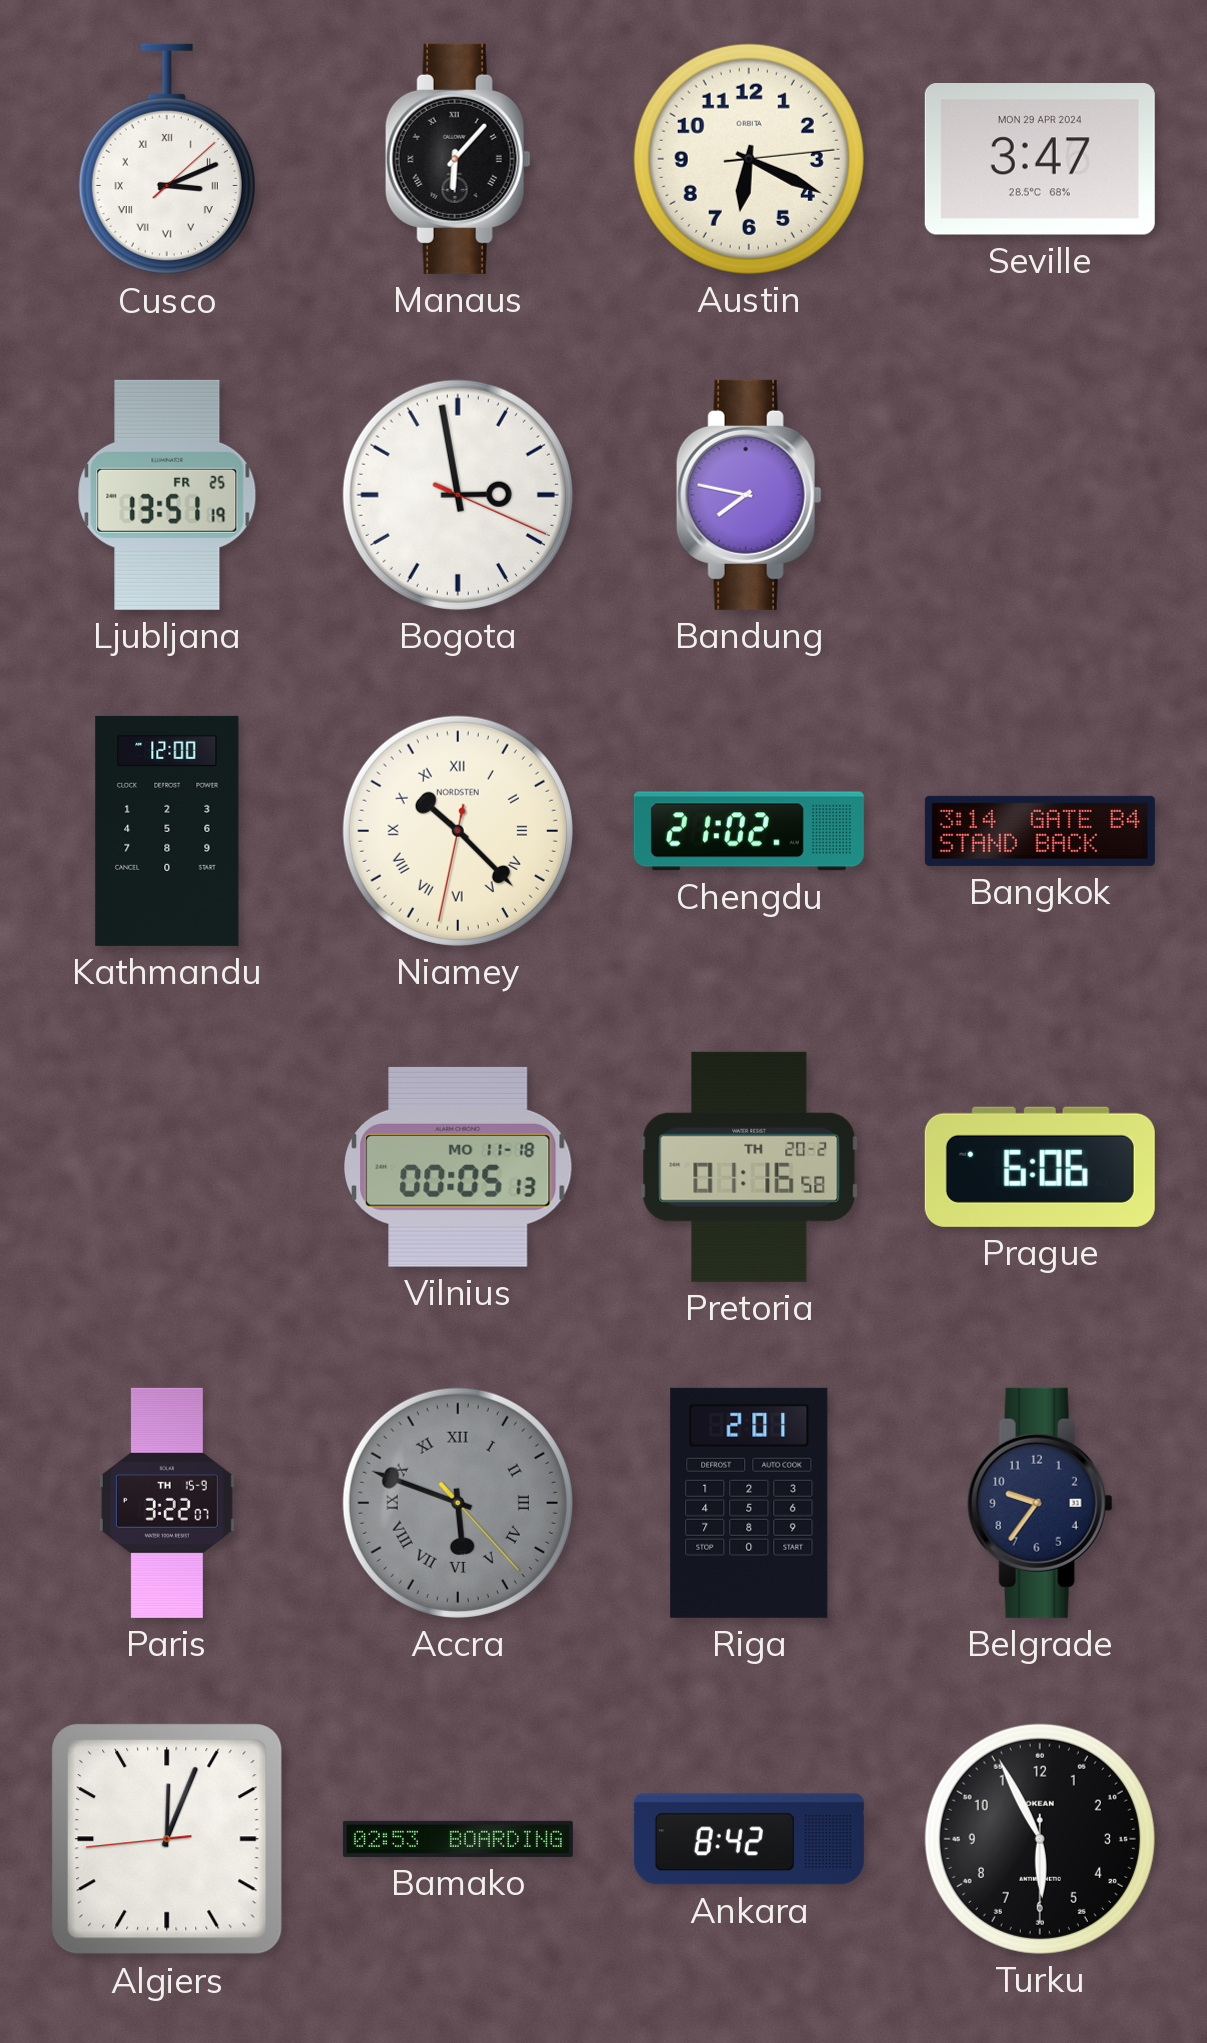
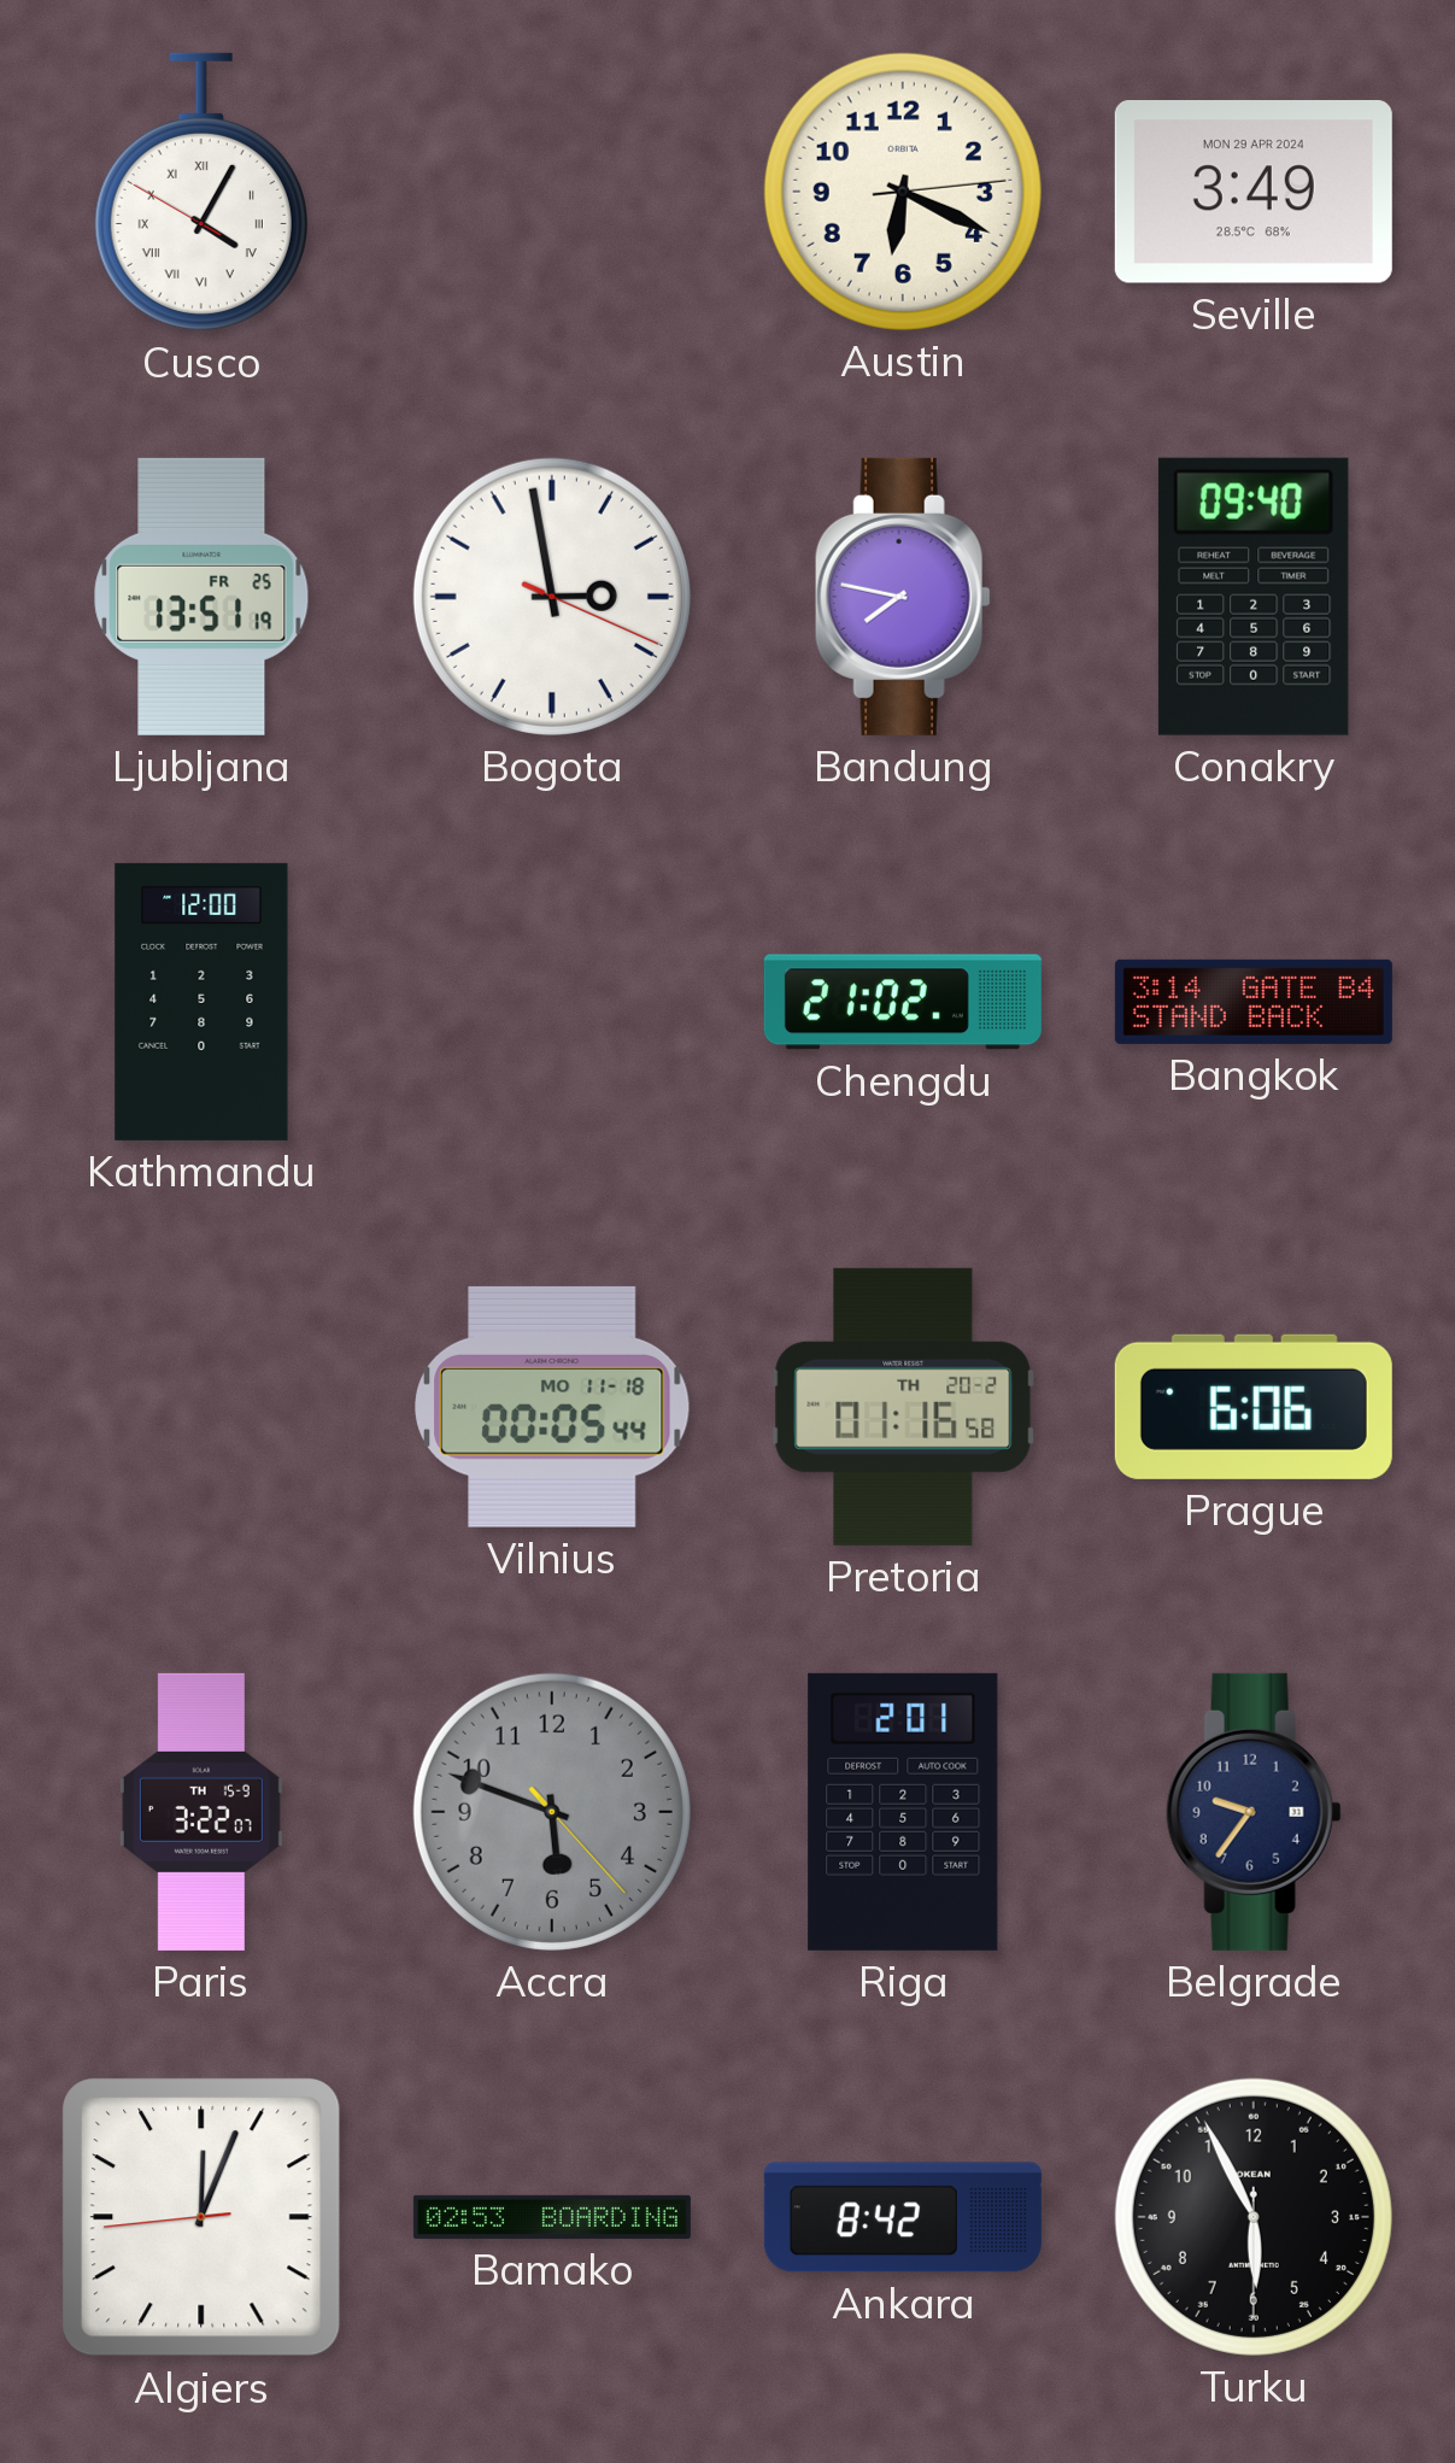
Cusco: 3:11 -> 4:04
Manaus: 6:07 -> none
Seville: 3:47 -> 3:49
Conakry: none -> 09:40
Niamey: 10:22 -> none
Vilnius: 00:05:13 -> 00:05:44
Accra numerals: Roman -> Arabic
